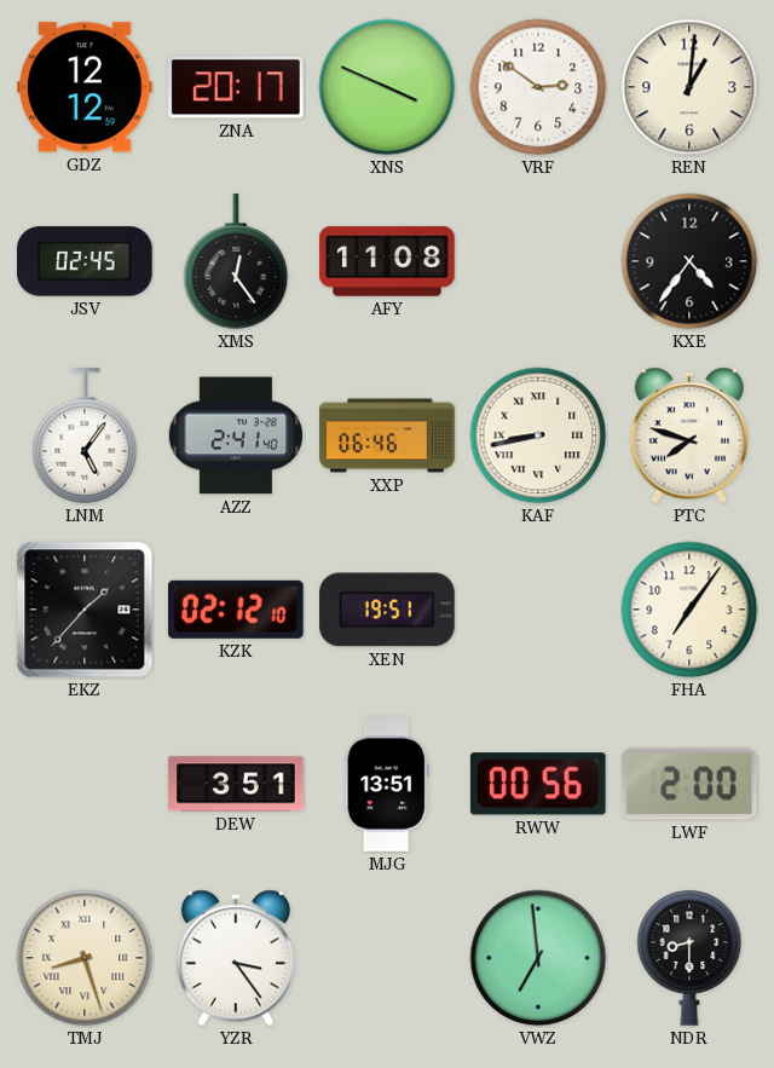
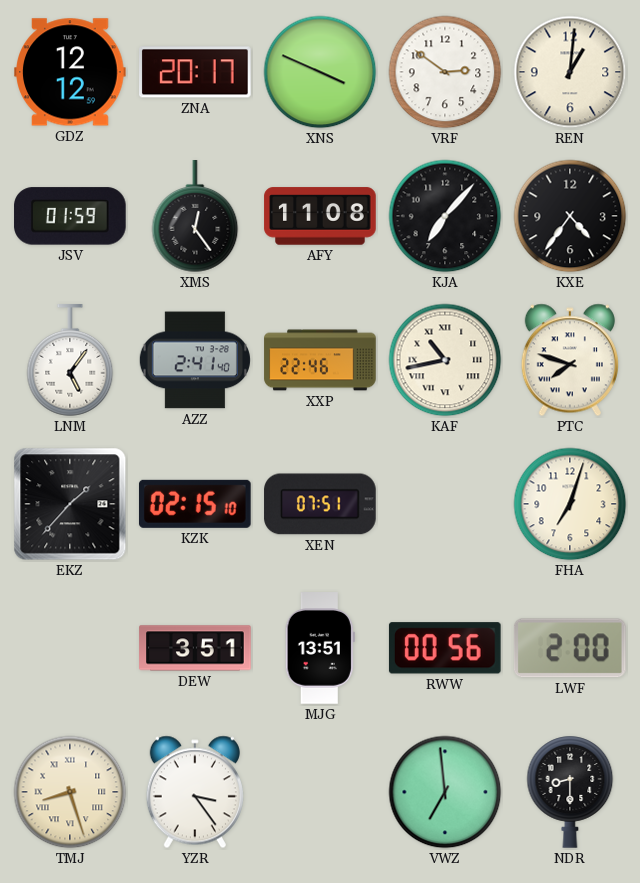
JSV: 02:45 -> 01:59
KJA: none -> 7:07
XXP: 06:46 -> 22:46
KAF: 8:43 -> 10:43
KZK: 02:12 -> 02:15
XEN: 19:51 -> 07:51
FHA: 7:06 -> 7:03
